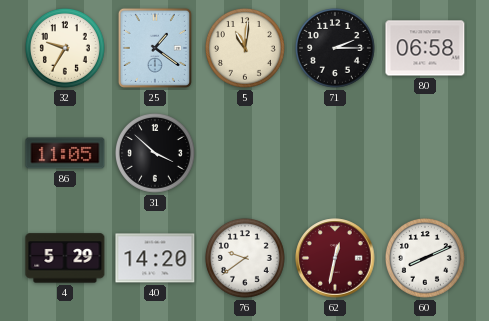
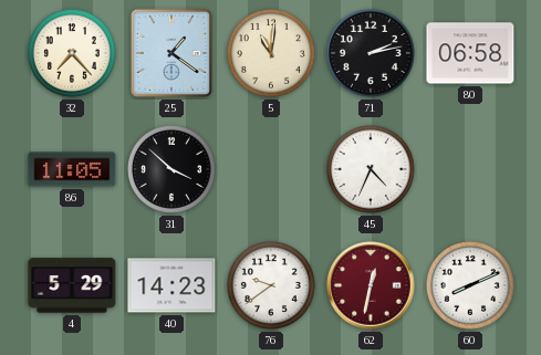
32: 9:35 -> 7:23
71: 2:15 -> 2:13
45: none -> 4:34
40: 14:20 -> 14:23
